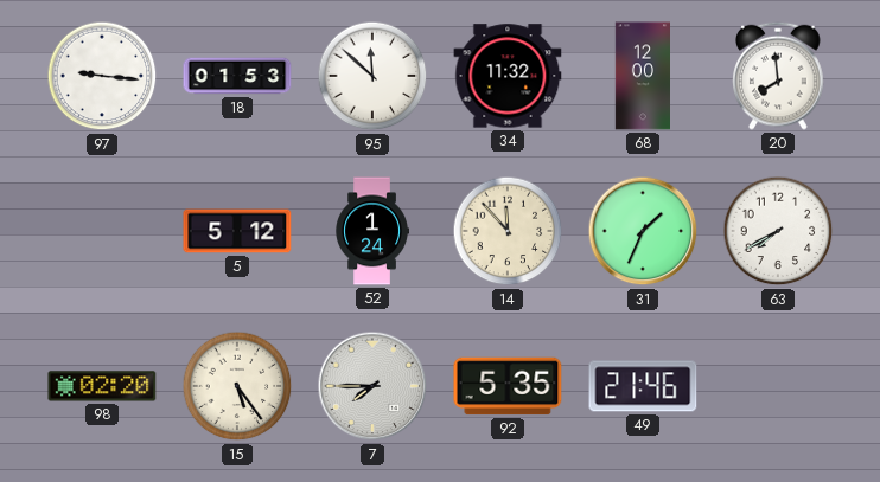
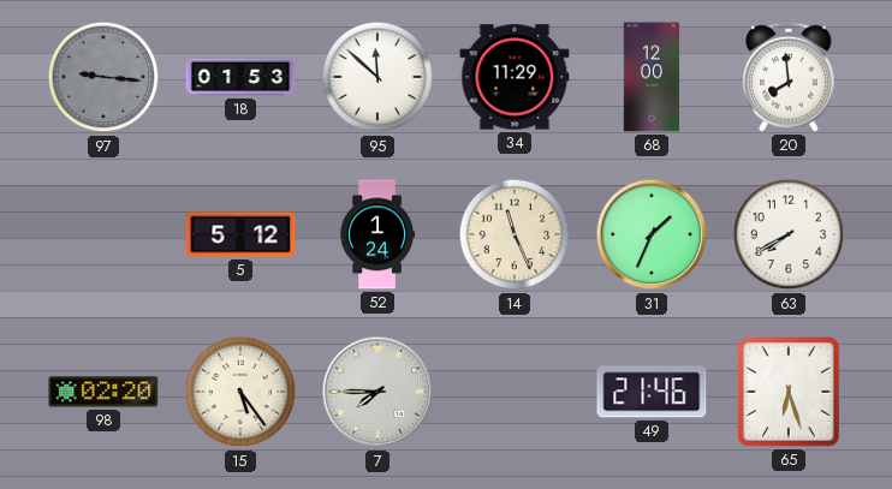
97 dial: white -> grey
34: 11:32 -> 11:29
14: 11:53 -> 11:26
92: 5:35 -> none
65: none -> 6:27
